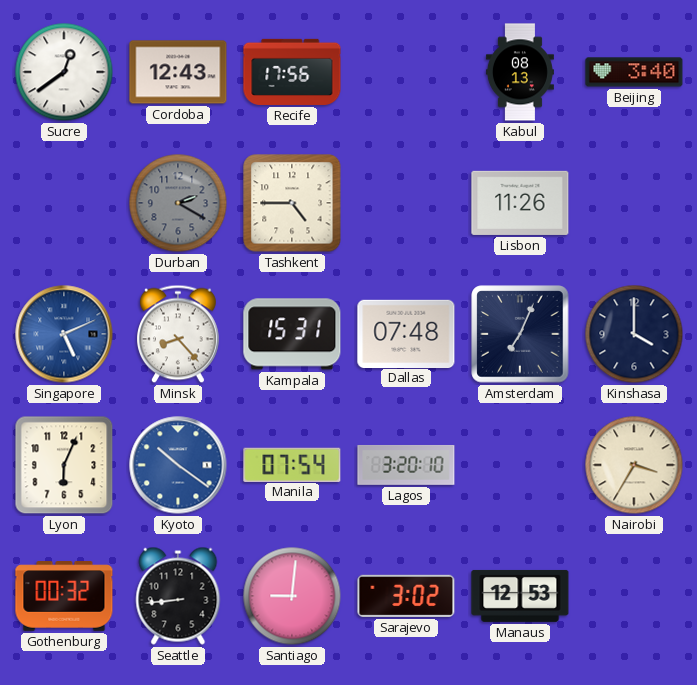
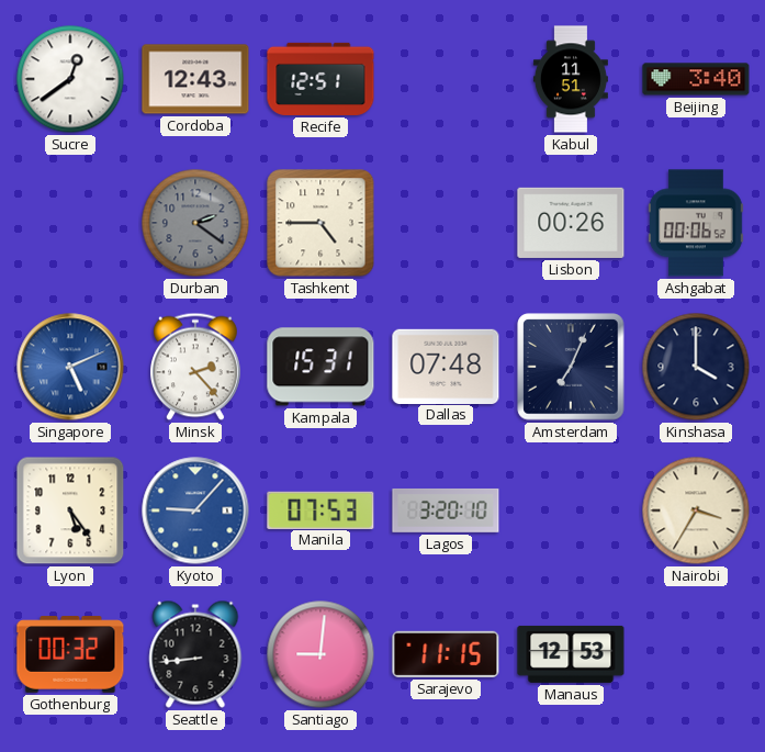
Recife: 17:56 -> 12:51
Kabul: 08:13 -> 11:51
Durban: 2:20 -> 2:21
Lisbon: 11:26 -> 00:26
Ashgabat: none -> 00:06
Minsk: 8:23 -> 2:23
Lyon: 6:04 -> 5:24
Kyoto: 10:21 -> 9:07
Manila: 07:54 -> 07:53
Sarajevo: 3:02 -> 11:15
